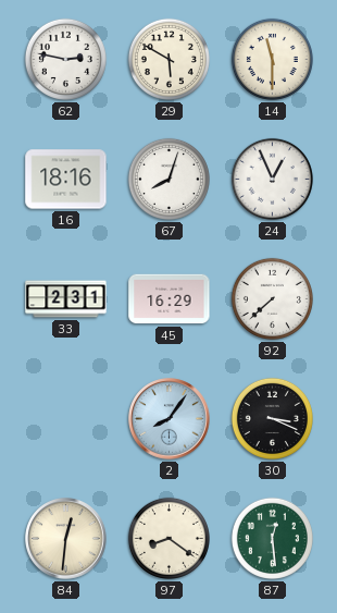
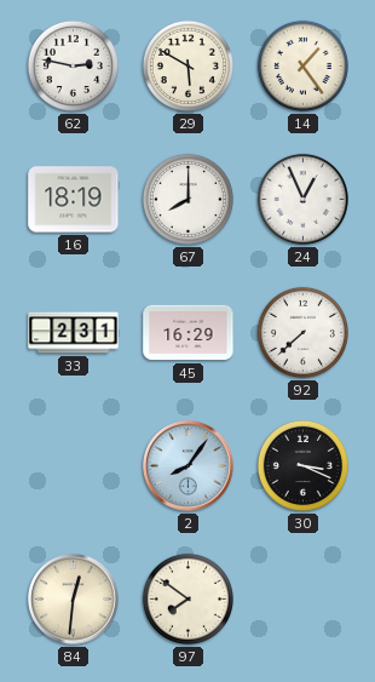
14: 11:30 -> 1:24
16: 18:16 -> 18:19
67: 8:03 -> 8:00
97: 8:21 -> 7:51
87: 12:29 -> none
